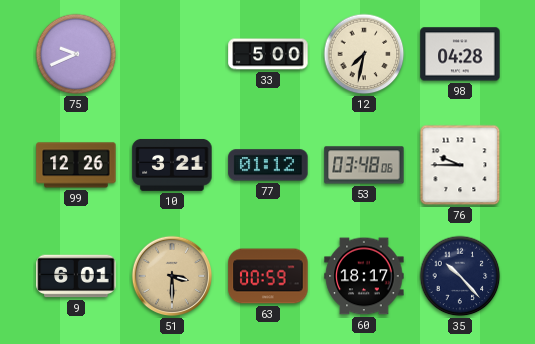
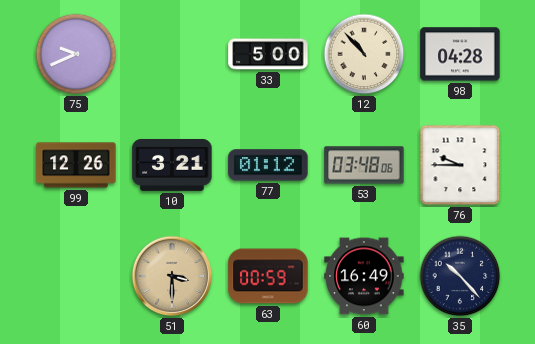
12: 7:32 -> 10:53
9: 6:01 -> none
60: 18:17 -> 16:49
